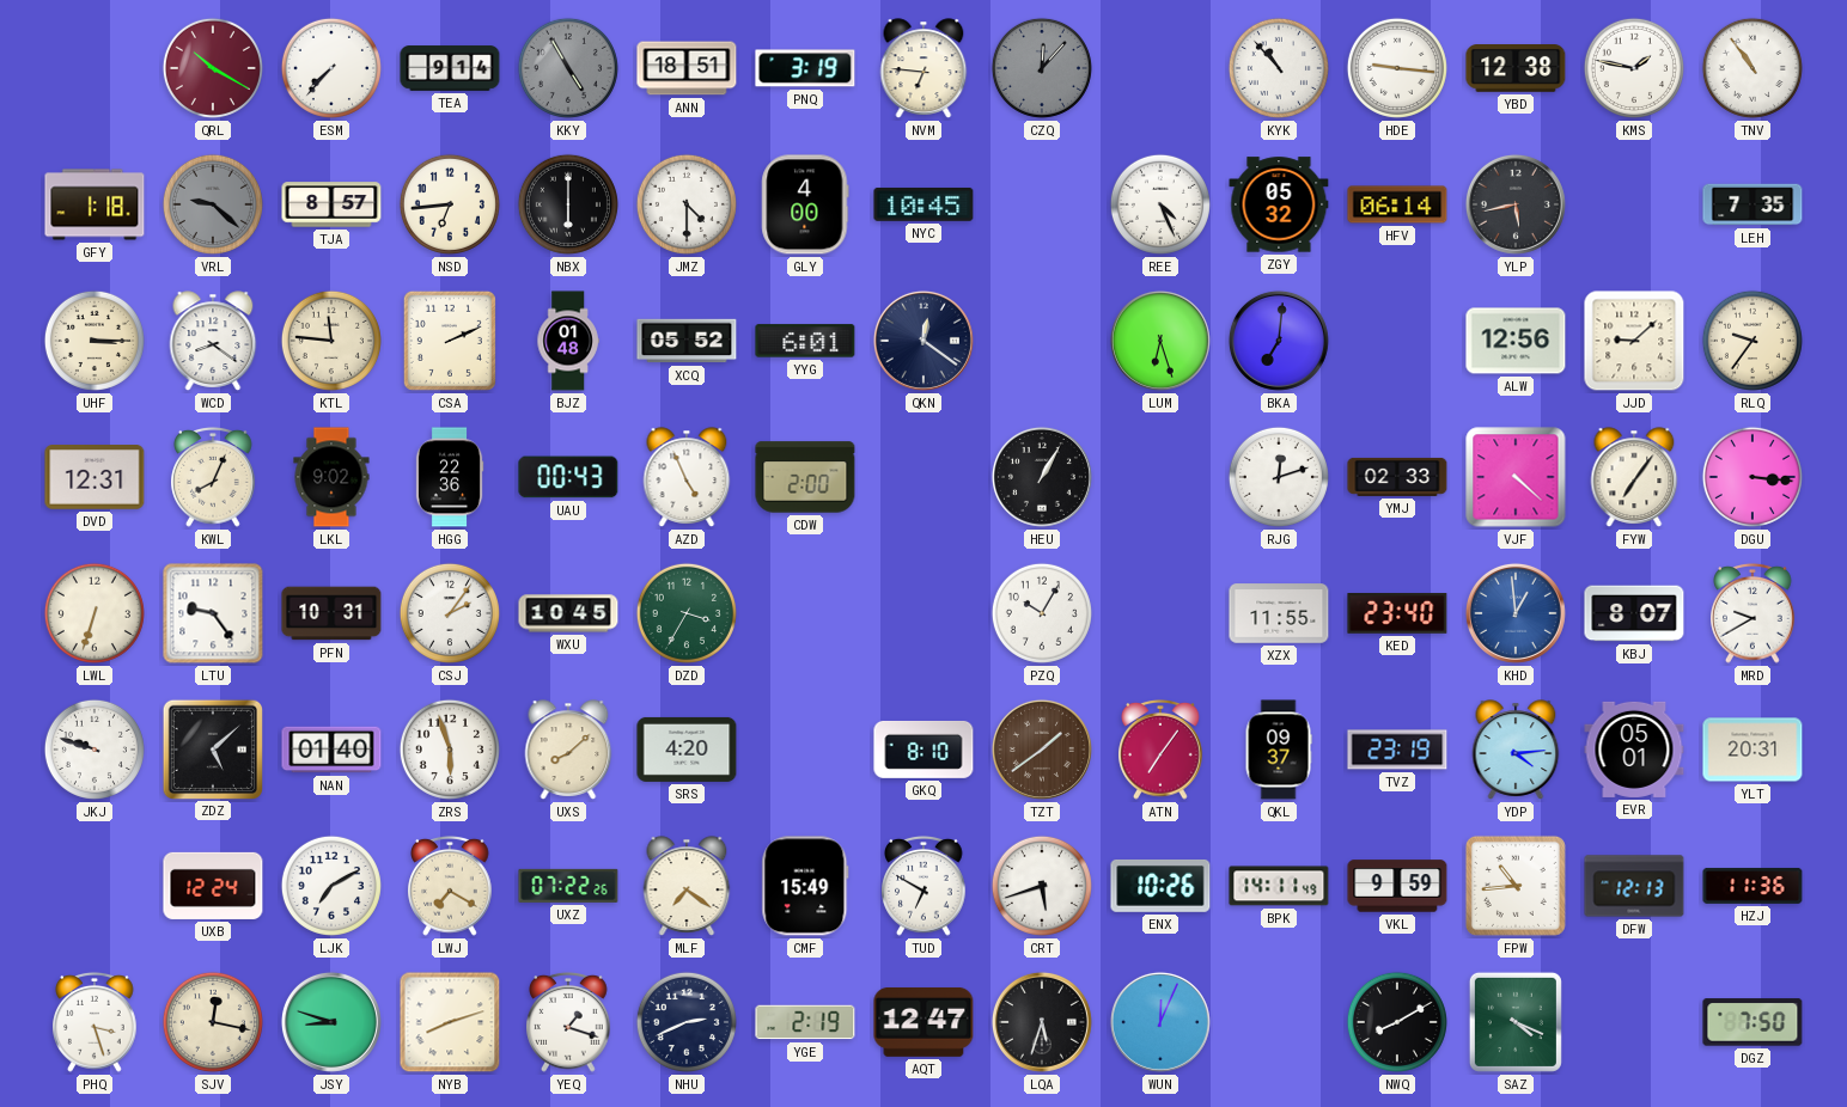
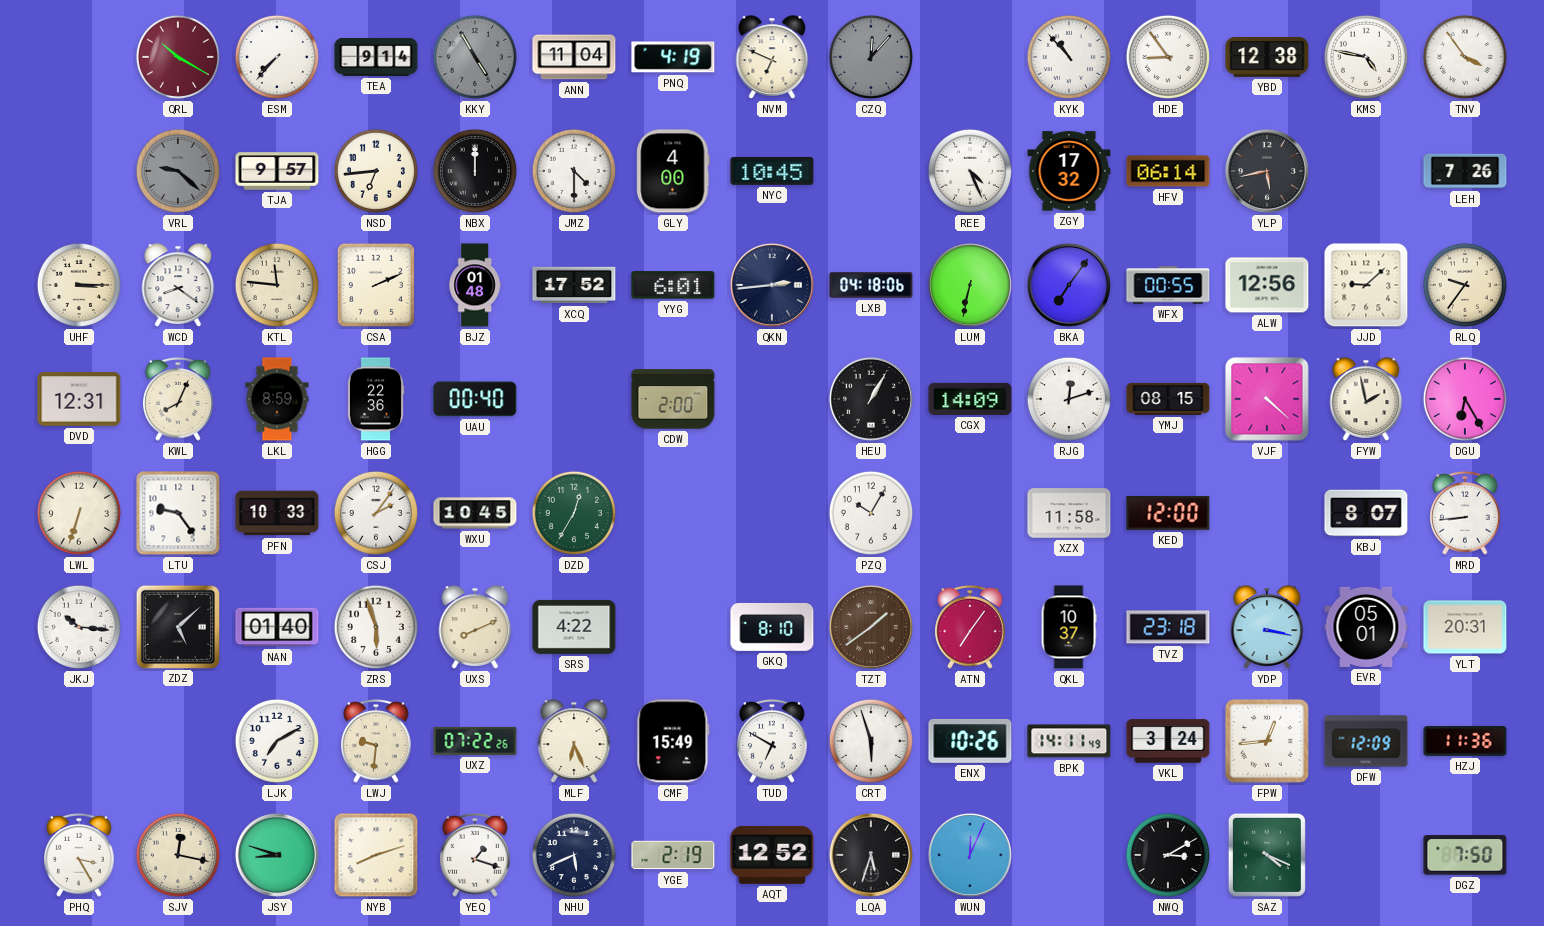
ANN: 18:51 -> 11:04
PNQ: 3:19 -> 4:19
NVM: 6:46 -> 6:49
HDE: 9:16 -> 8:54
KMS: 1:47 -> 4:47
TNV: 10:54 -> 3:54
GFY: 1:18 -> none
TJA: 8:57 -> 9:57
NBX: 6:00 -> 12:00
ZGY: 05:32 -> 17:32
LEH: 7:35 -> 7:26
XCQ: 05:52 -> 17:52
QKN: 12:21 -> 2:44
LXB: none -> 04:18
LUM: 6:27 -> 6:32
BKA: 7:01 -> 7:06
WFX: none -> 00:55
LKL: 9:02 -> 8:59
UAU: 00:43 -> 00:40
AZD: 4:56 -> none
CGX: none -> 14:09
YMJ: 02:33 -> 08:15
FYW: 7:06 -> 1:58
DGU: 3:16 -> 6:25
PFN: 10:31 -> 10:33
DZD: 3:35 -> 12:35
XZX: 11:55 -> 11:58
KED: 23:40 -> 12:00
KHD: 12:59 -> none
MRD: 9:40 -> 8:44
JKJ: 9:48 -> 10:16
UXS: 8:08 -> 8:11
SRS: 4:20 -> 4:22
QKL: 09:37 -> 10:37
TVZ: 23:19 -> 23:18
YDP: 4:14 -> 3:17
UXB: 12:24 -> none
LWJ: 7:20 -> 9:31
MLF: 7:21 -> 6:26
CRT: 5:42 -> 5:57
VKL: 9:59 -> 3:24
FPW: 10:44 -> 12:44
DFW: 12:13 -> 12:09
PHQ: 3:27 -> 3:25
NHU: 2:41 -> 5:41
AQT: 12:47 -> 12:52
NWQ: 8:10 -> 3:10
